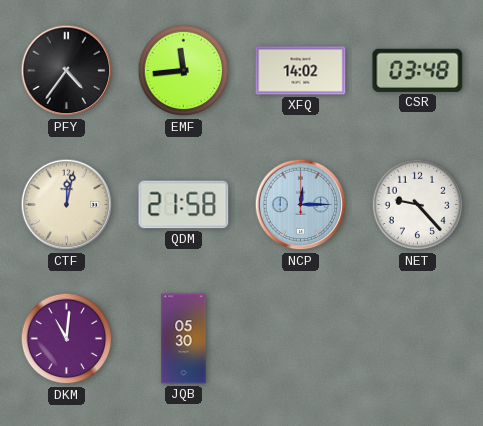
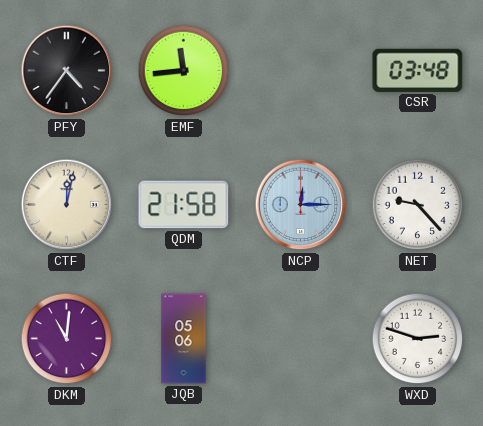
XFQ: 14:02 -> none
JQB: 05:30 -> 05:06
WXD: none -> 2:48
